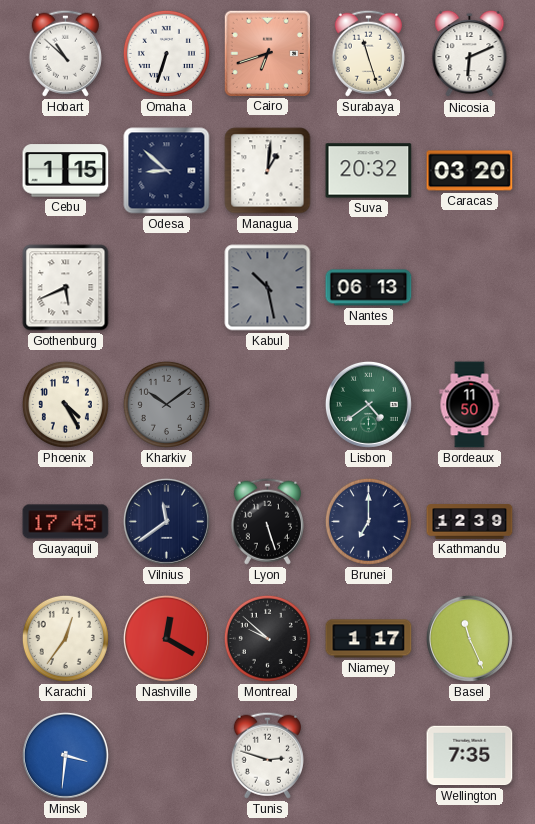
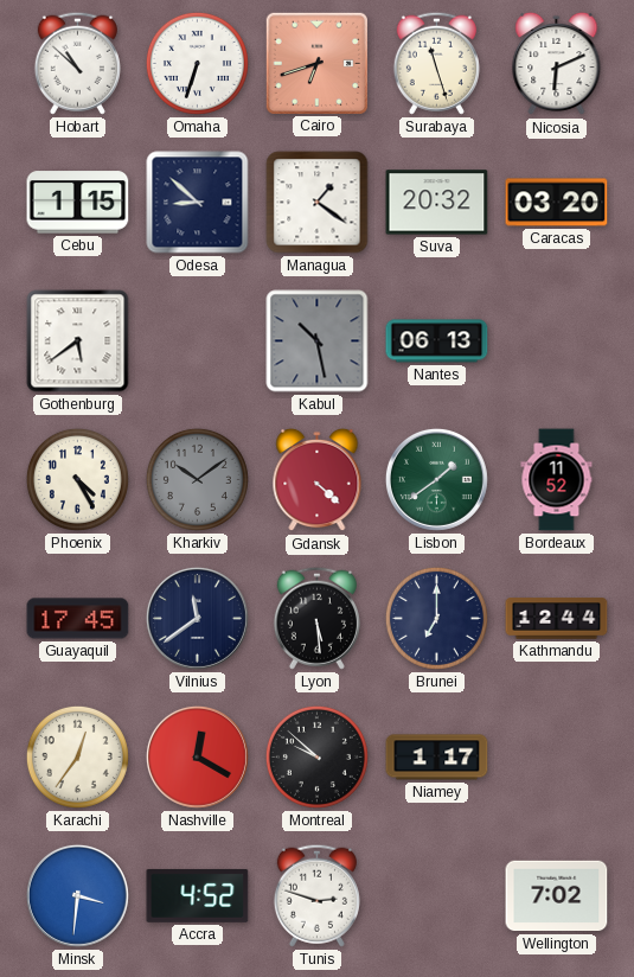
Managua: 1:01 -> 1:21
Gothenburg: 5:41 -> 5:39
Gdansk: none -> 4:22
Lisbon: 4:39 -> 1:39
Bordeaux: 11:50 -> 11:52
Lyon: 5:27 -> 5:29
Kathmandu: 12:39 -> 12:44
Basel: 11:26 -> none
Accra: none -> 4:52
Wellington: 7:35 -> 7:02
